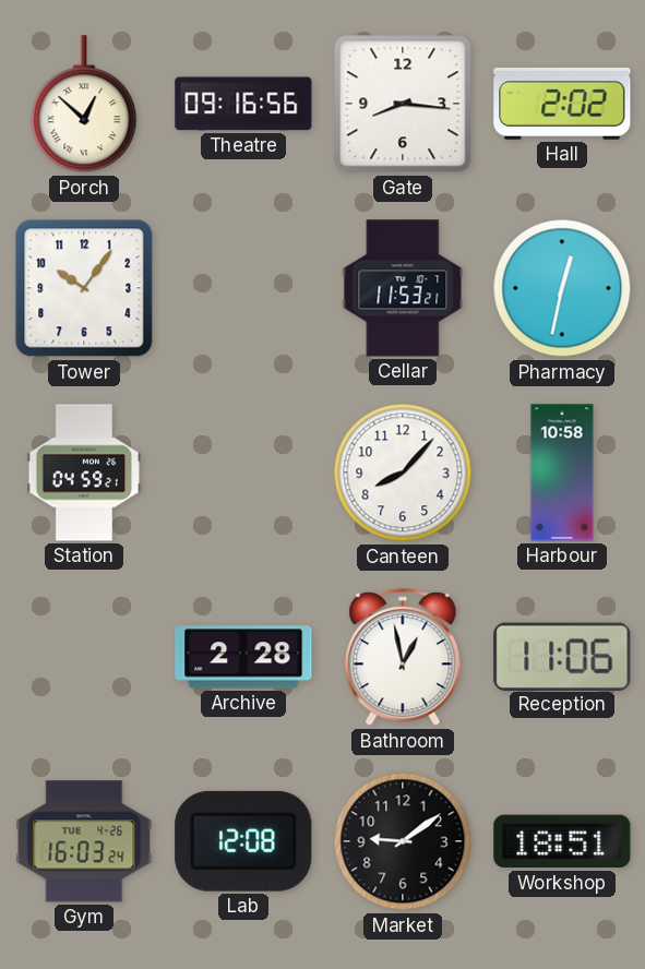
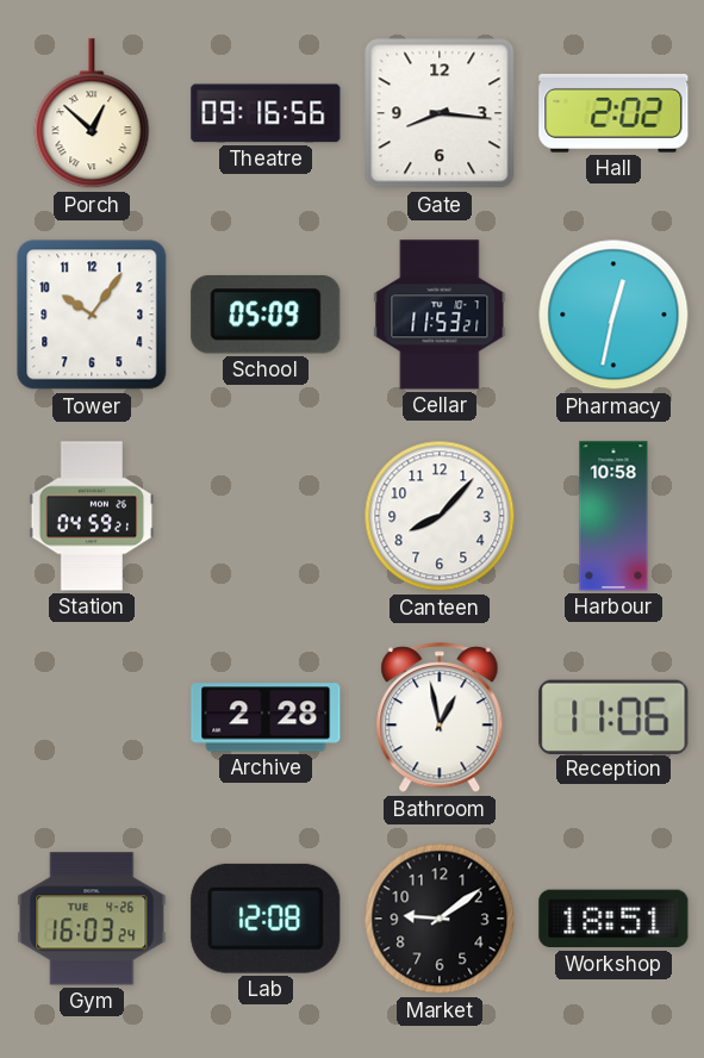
School: none -> 05:09
